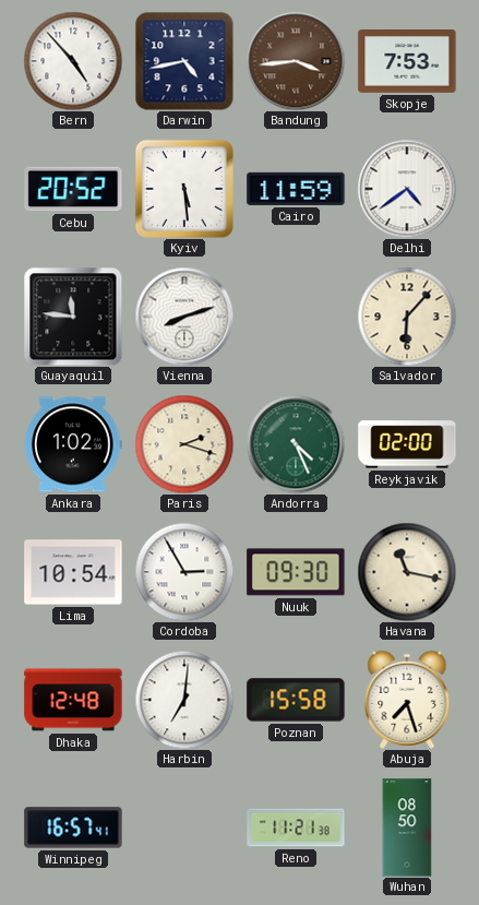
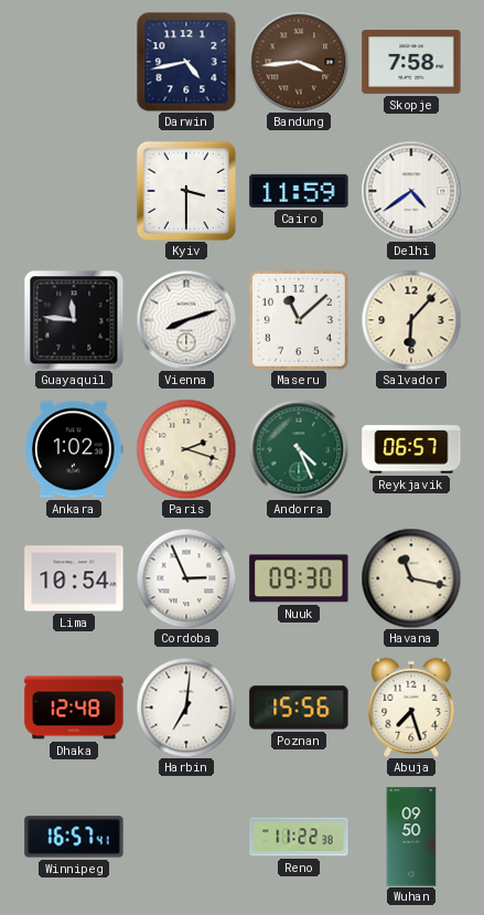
Bern: 4:53 -> none
Skopje: 7:53 -> 7:58
Cebu: 20:52 -> none
Kyiv: 5:29 -> 3:30
Maseru: none -> 11:08
Reykjavik: 02:00 -> 06:57
Cordoba: 2:55 -> 2:56
Poznan: 15:58 -> 15:56
Reno: 11:21 -> 11:22
Wuhan: 08:50 -> 09:50
